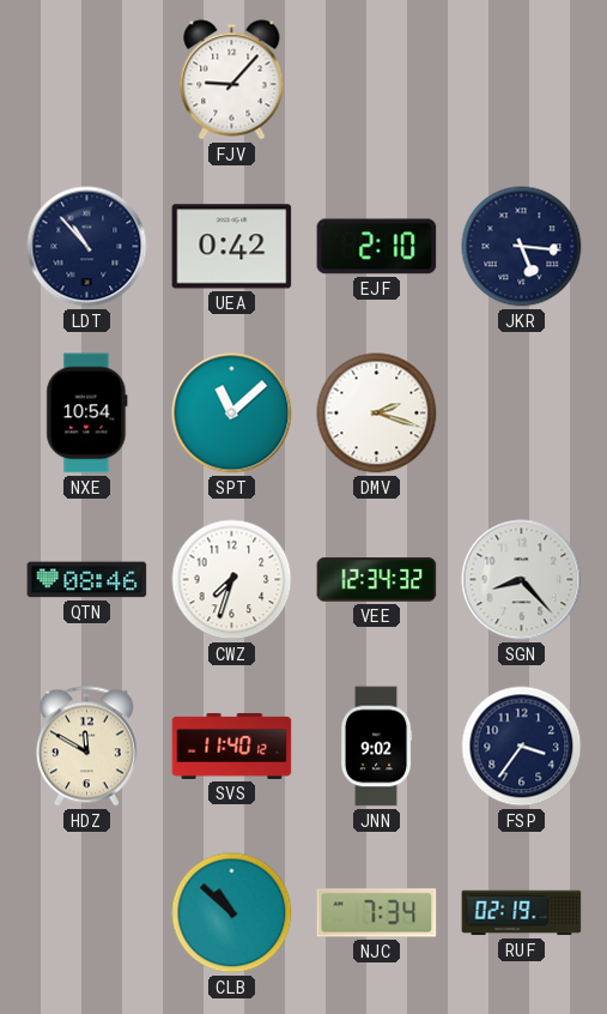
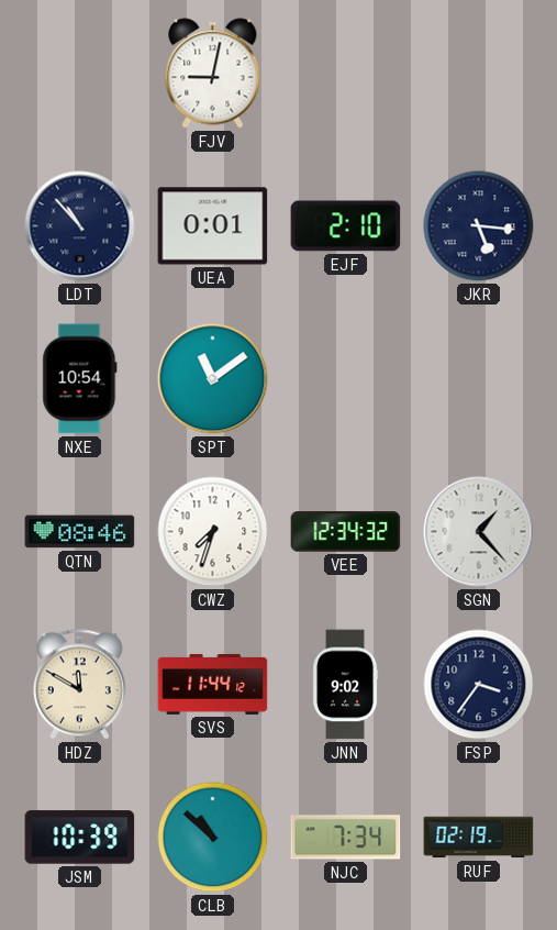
FJV: 9:07 -> 9:02
UEA: 0:42 -> 0:01
SPT: 11:08 -> 11:09
DMV: 2:18 -> none
SGN: 8:23 -> 1:23
SVS: 11:40 -> 11:44
JSM: none -> 10:39
